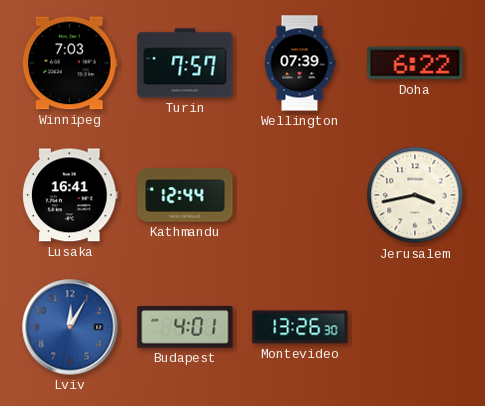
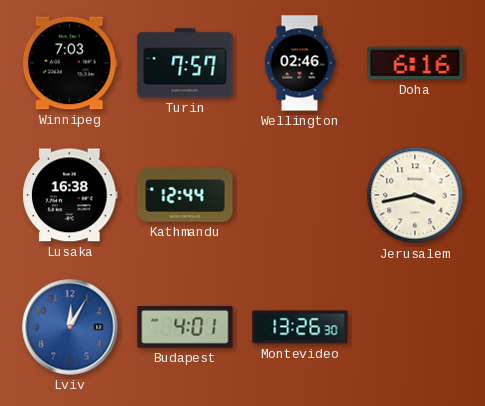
Wellington: 07:39 -> 02:46
Doha: 6:22 -> 6:16
Lusaka: 16:41 -> 16:38
